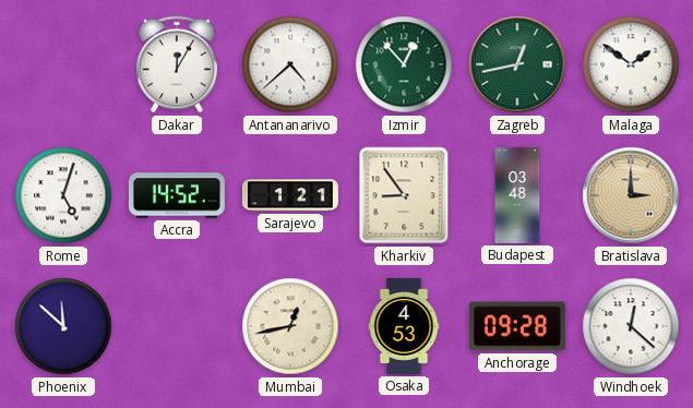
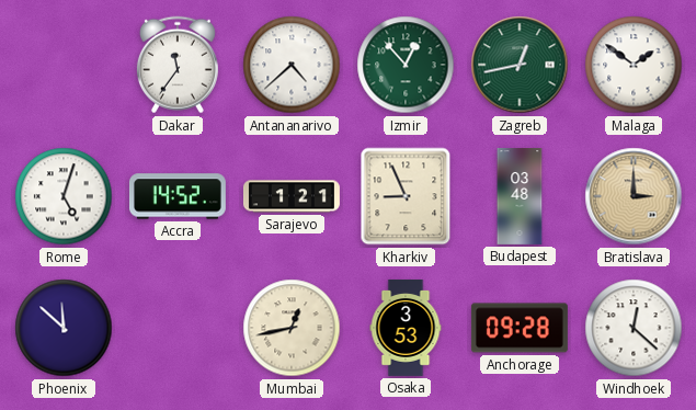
Dakar: 12:05 -> 11:36
Kharkiv: 8:54 -> 8:56
Osaka: 4:53 -> 3:53
